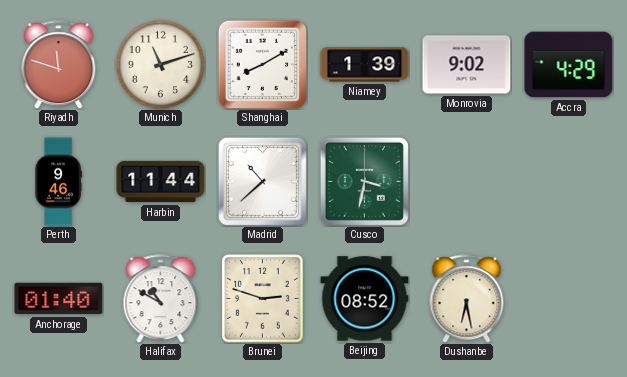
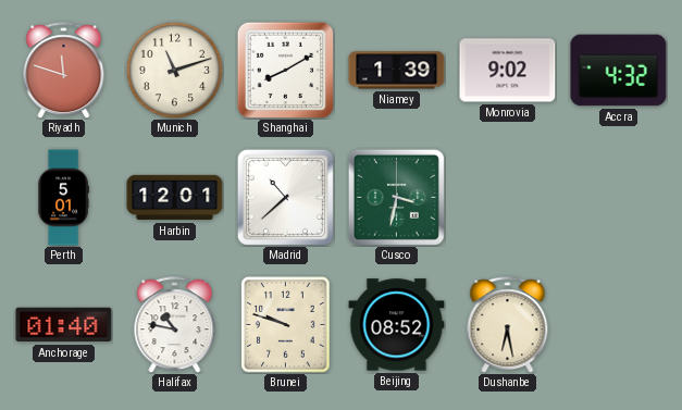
Accra: 4:29 -> 4:32
Perth: 9:46 -> 5:01
Harbin: 11:44 -> 12:01
Halifax: 10:50 -> 10:47
Brunei: 2:48 -> 9:48
